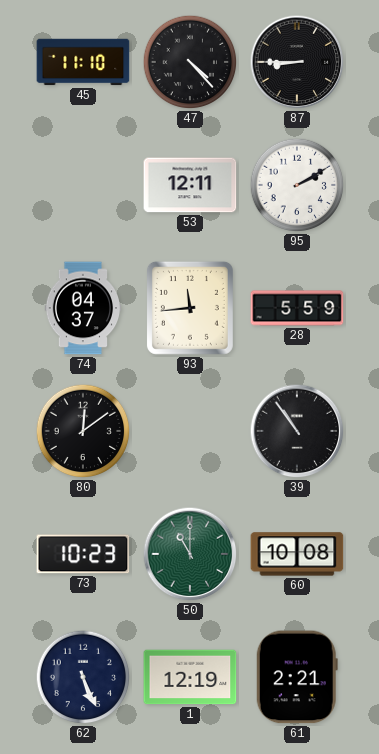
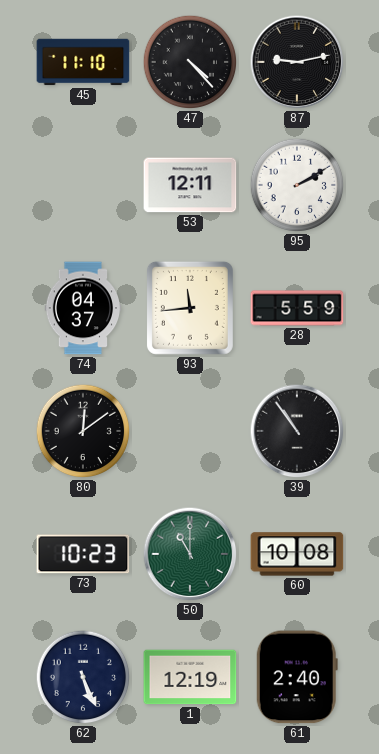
87: 8:45 -> 9:13
61: 2:21 -> 2:40
